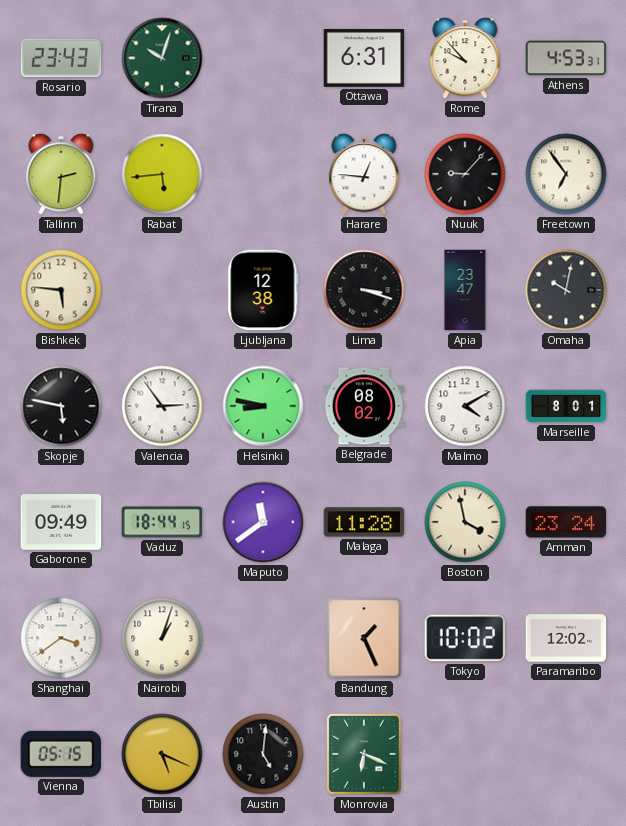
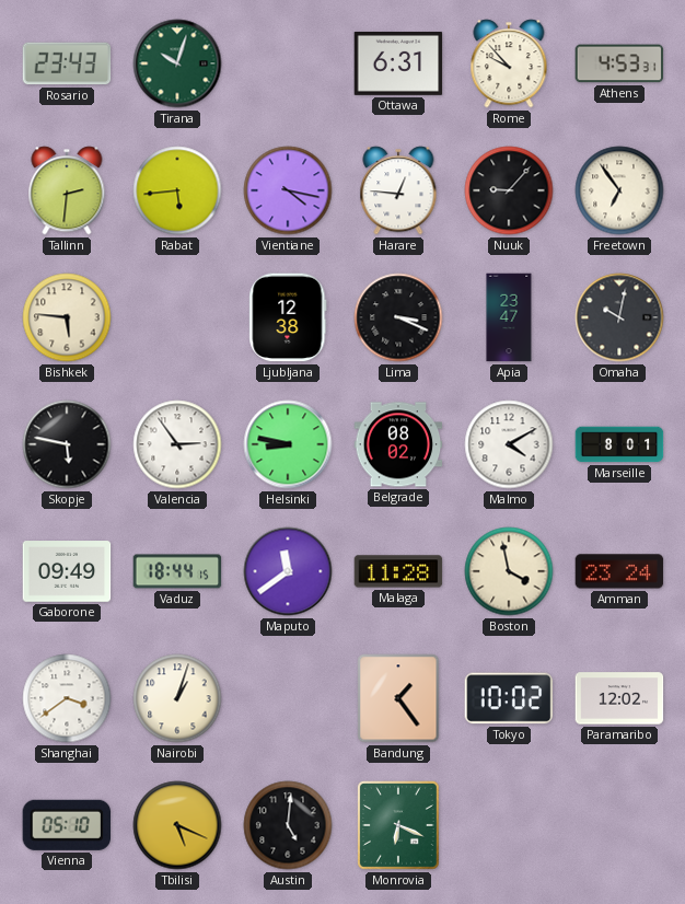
Vientiane: none -> 4:17
Lima: 3:18 -> 3:19
Bandung: 1:26 -> 1:24
Vienna: 05:15 -> 05:10
